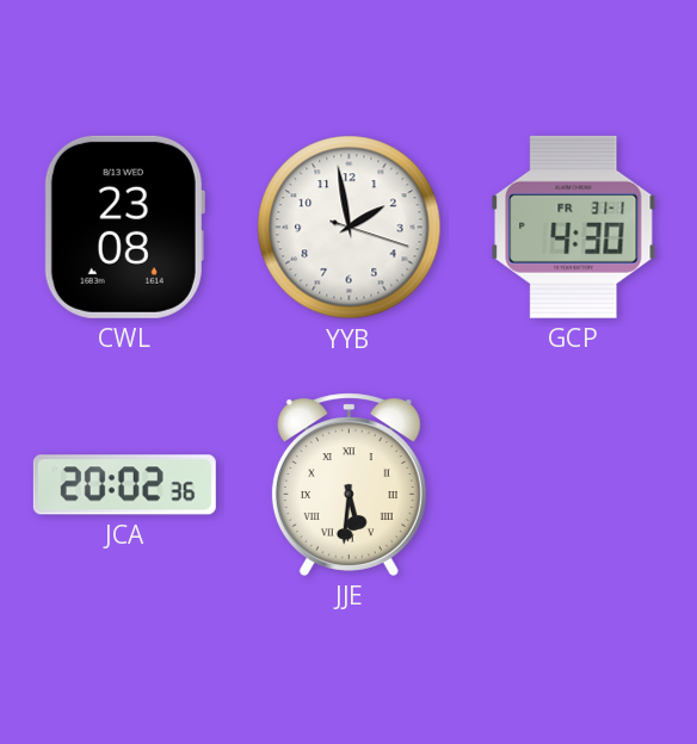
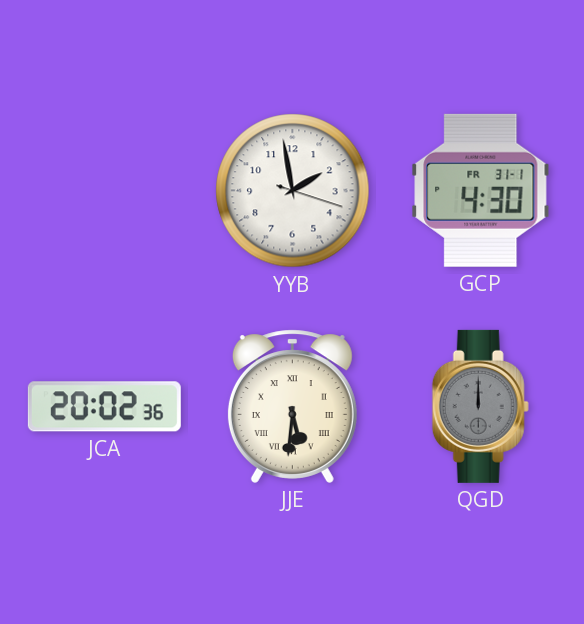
CWL: 23:08 -> none
QGD: none -> 12:00
